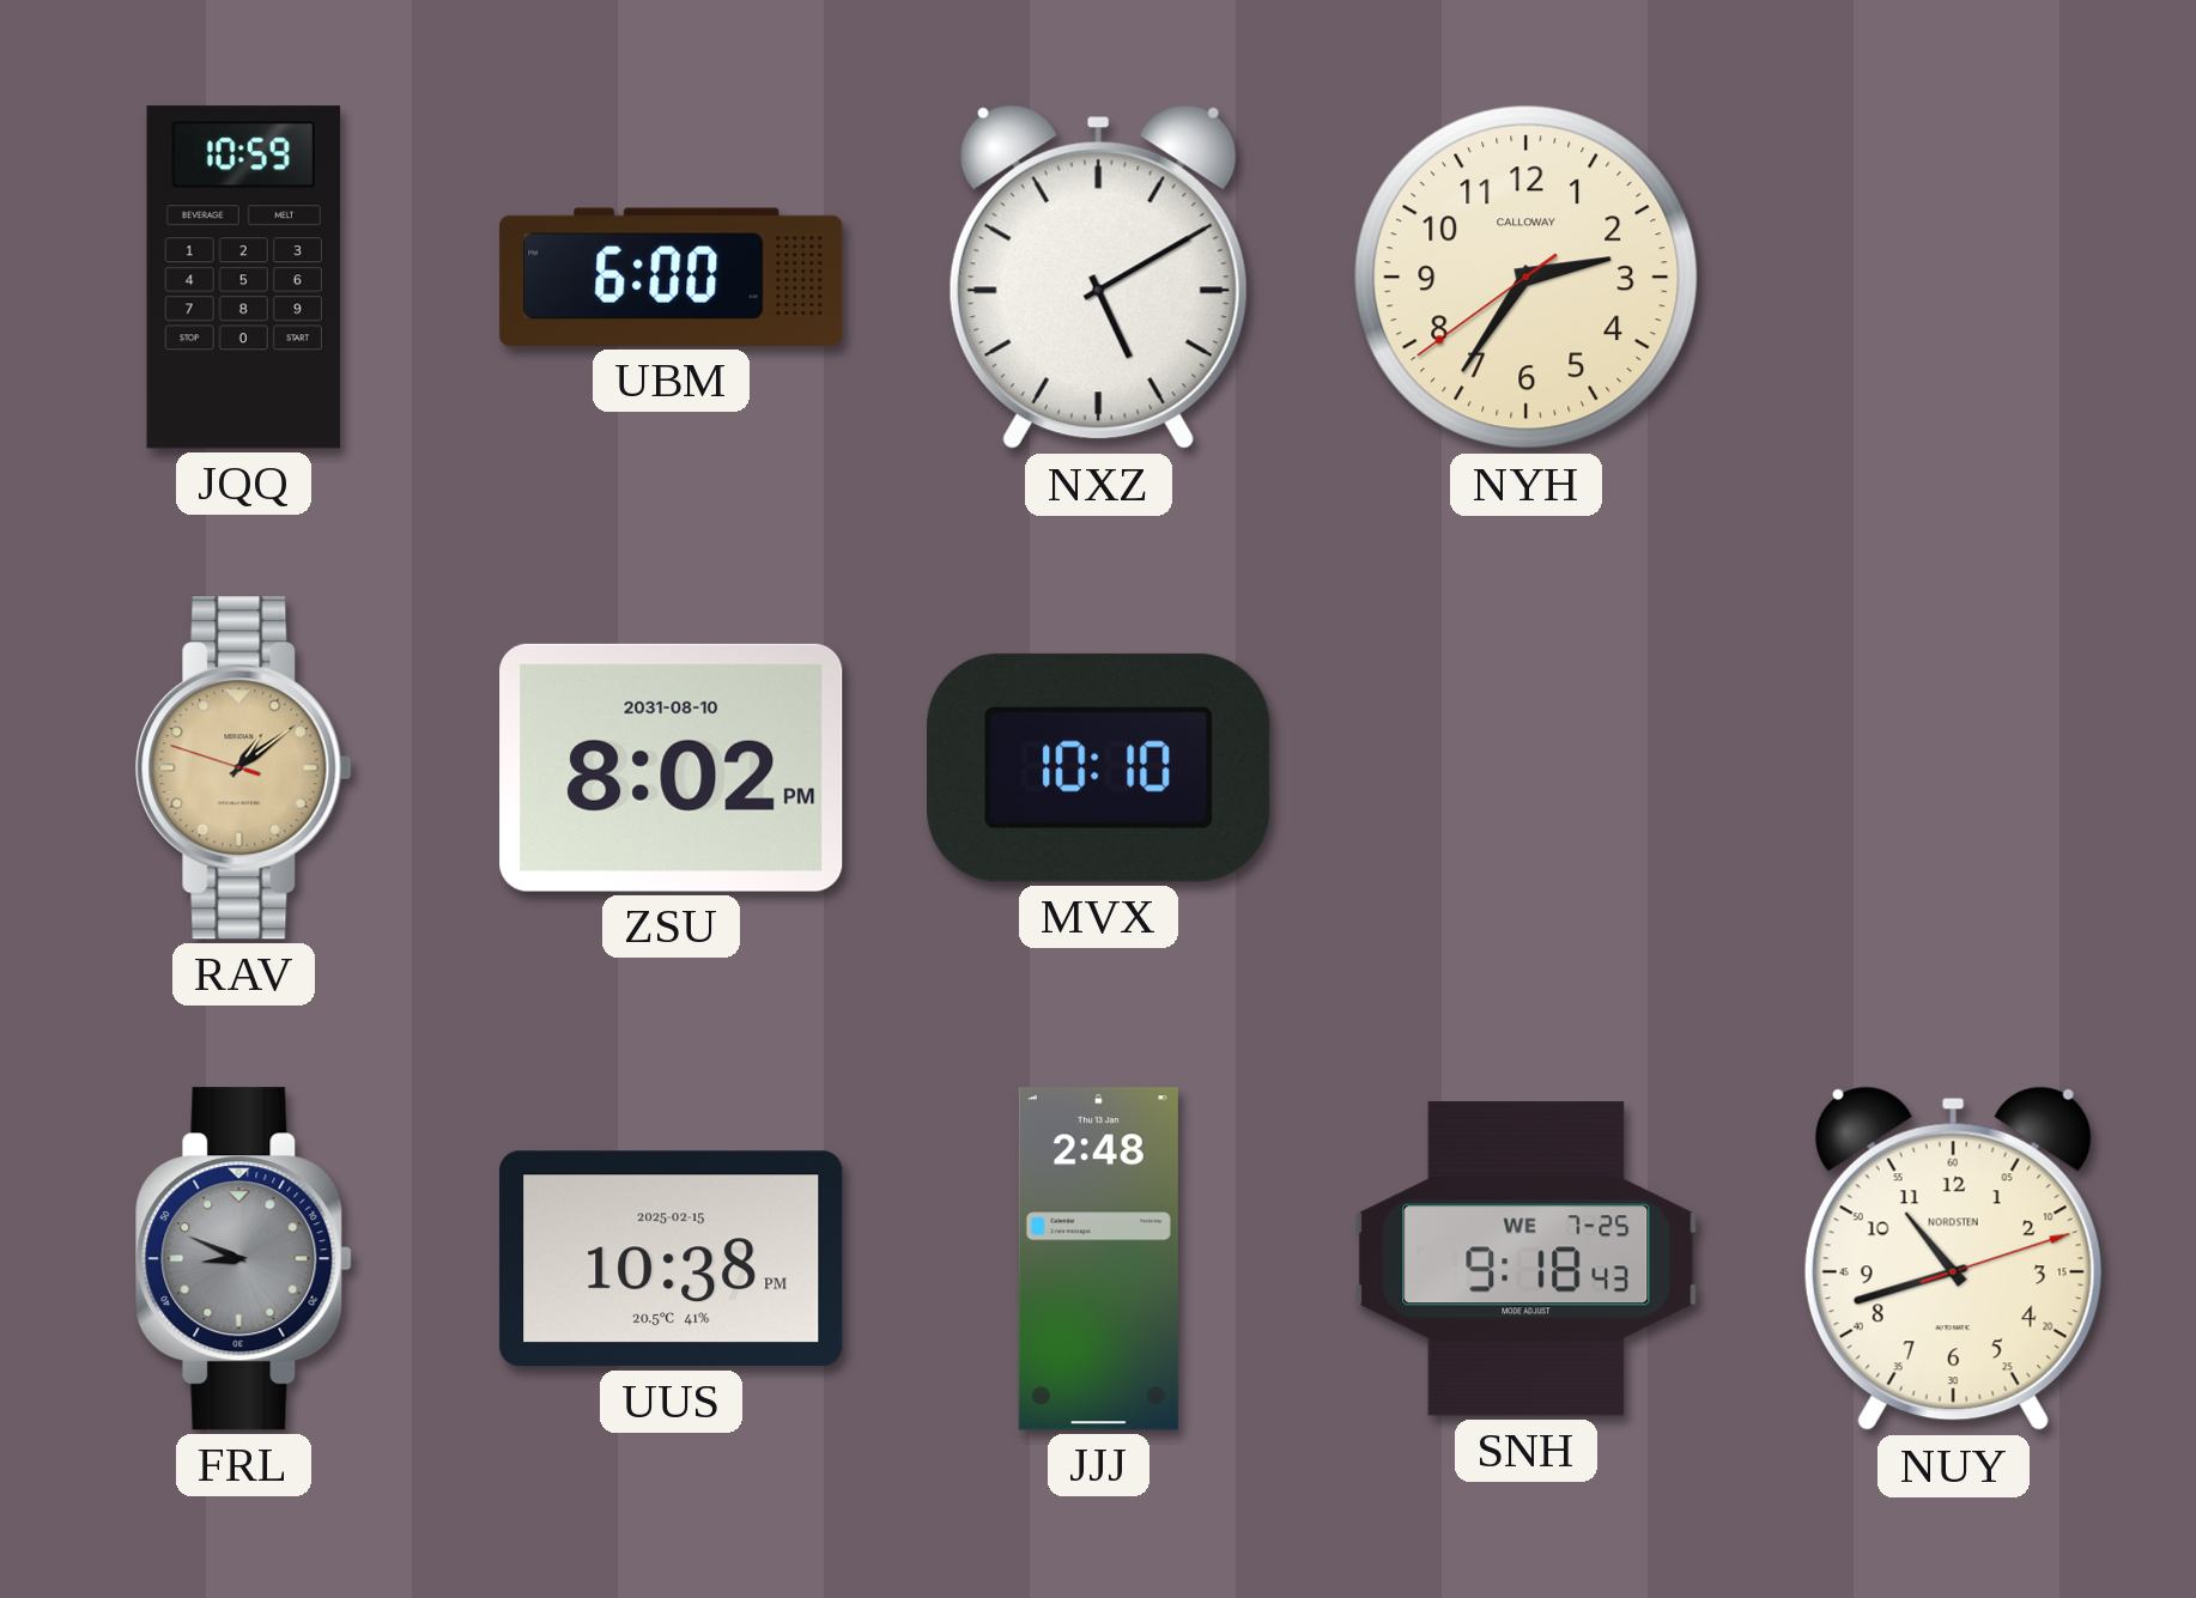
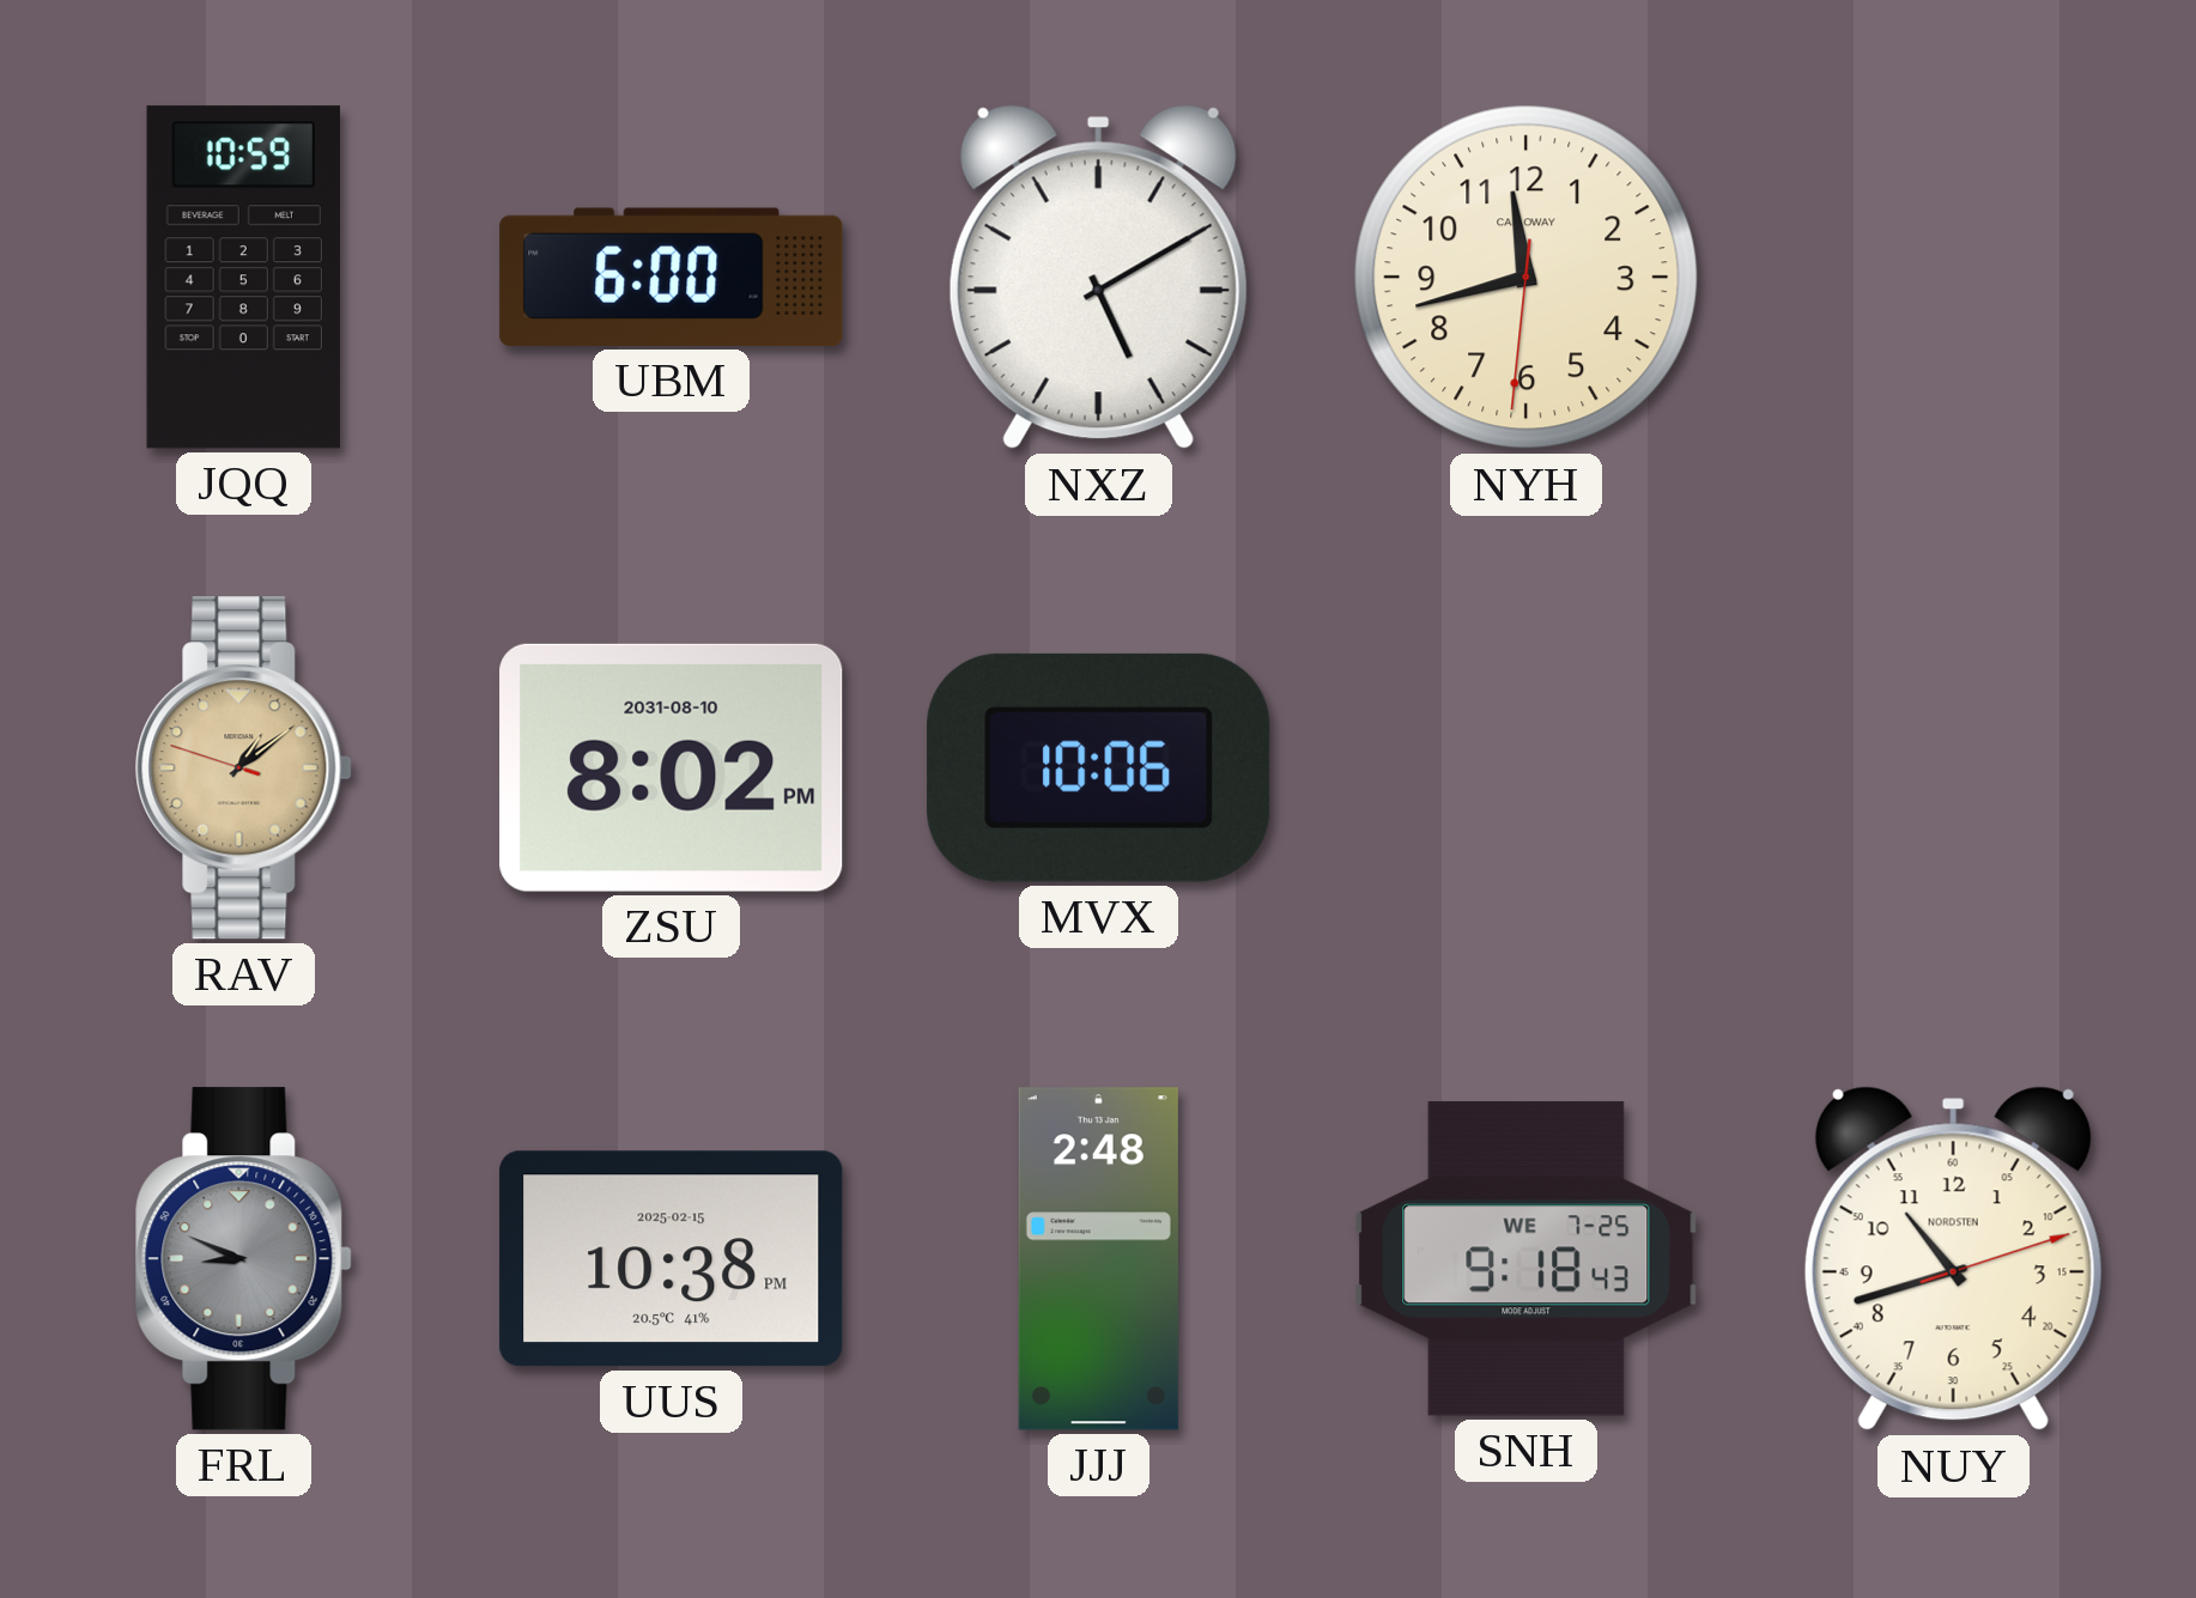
NYH: 2:35 -> 11:42
MVX: 10:10 -> 10:06
